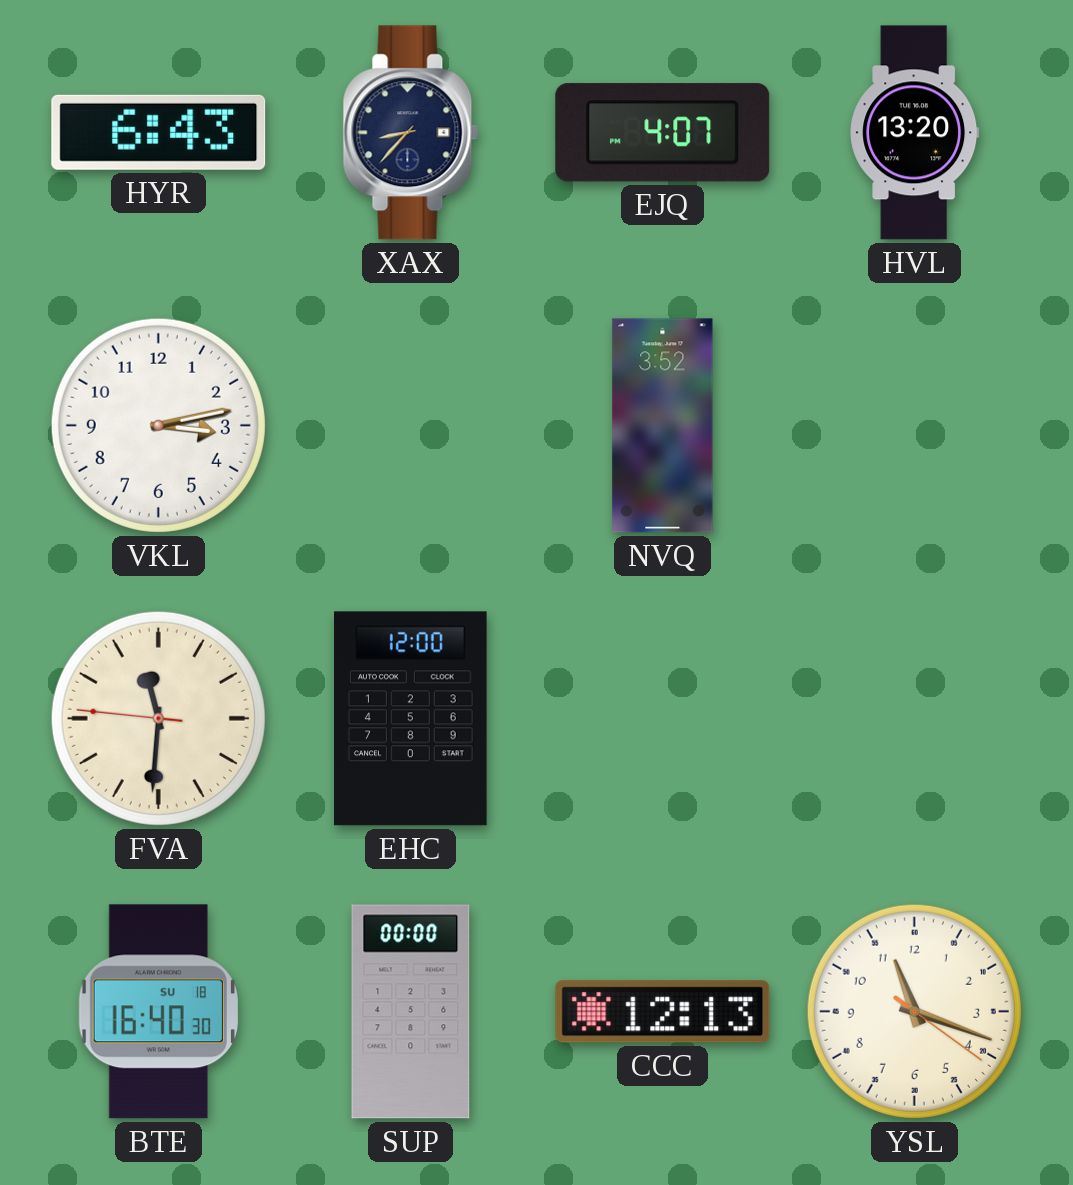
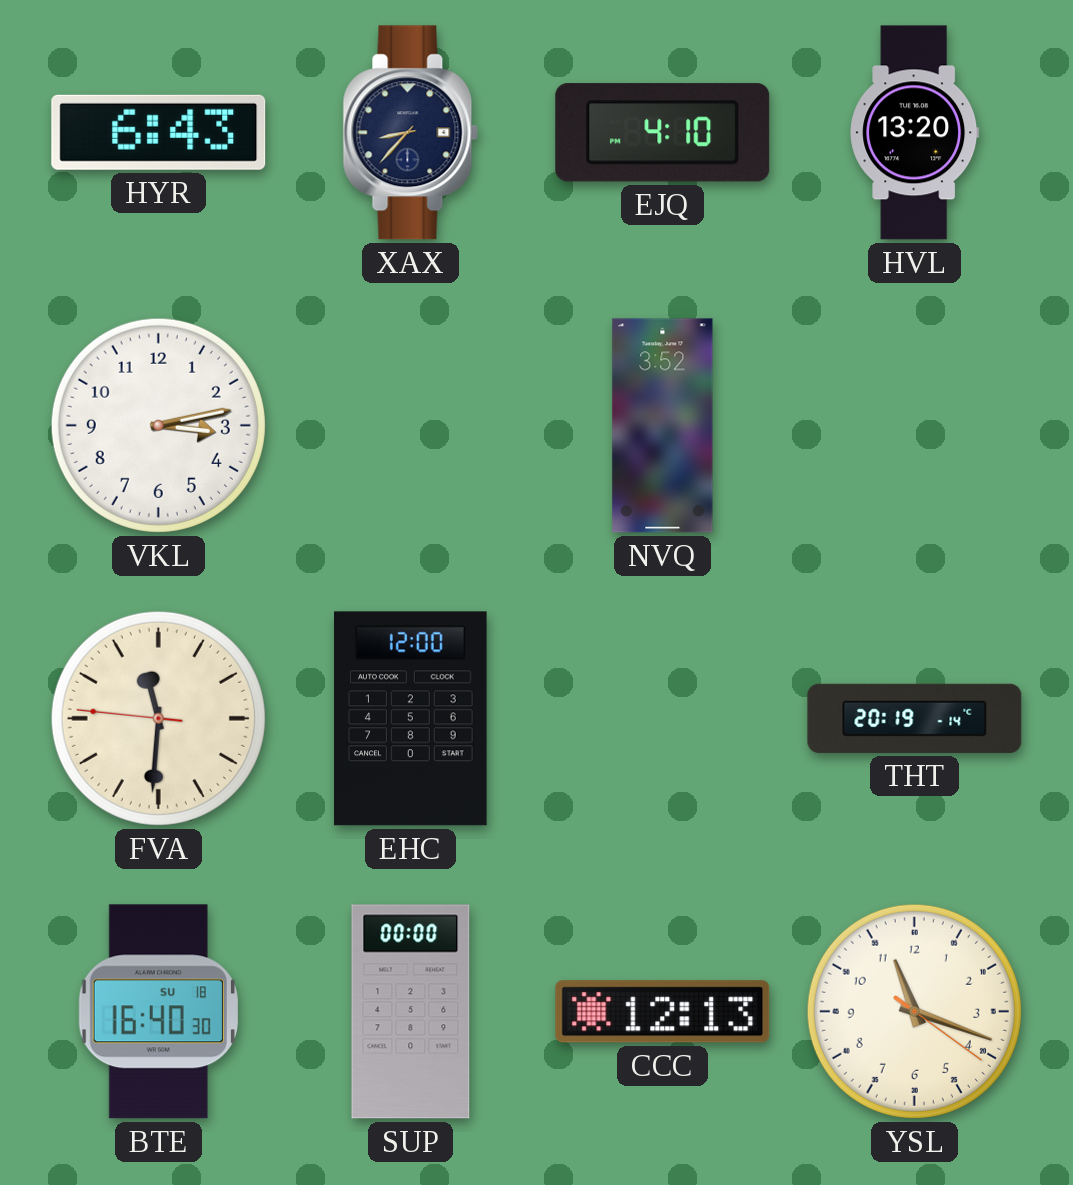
EJQ: 4:07 -> 4:10
THT: none -> 20:19
